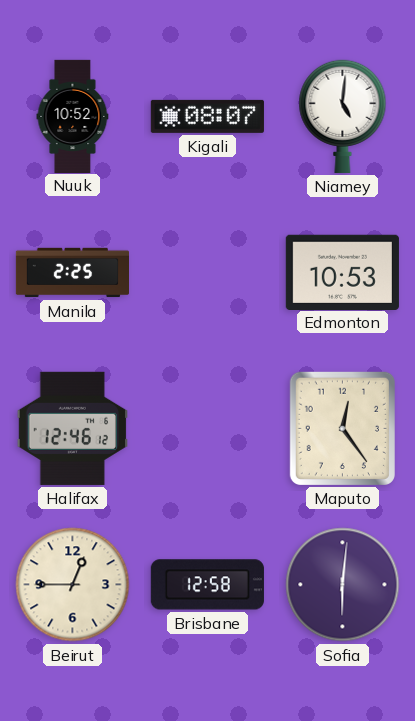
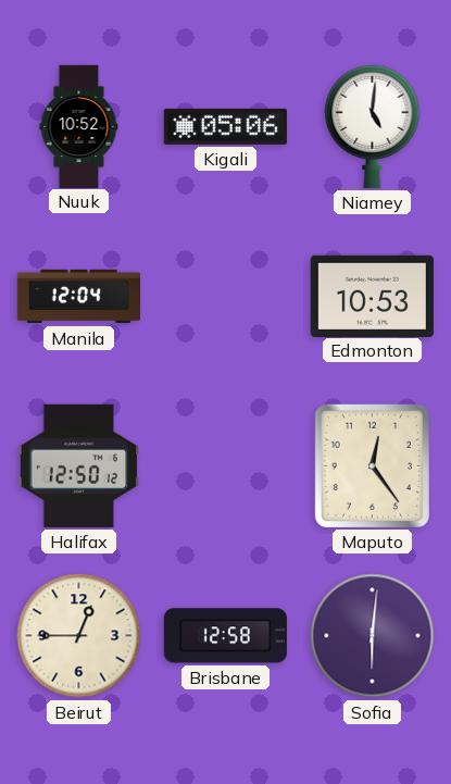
Kigali: 08:07 -> 05:06
Manila: 2:25 -> 12:04
Halifax: 12:46 -> 12:50
